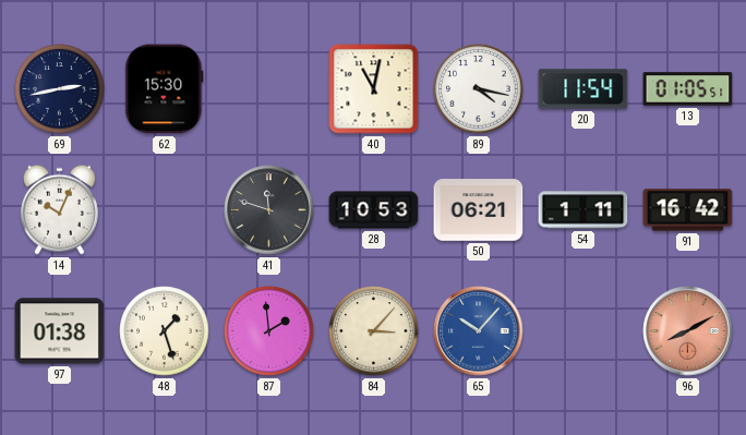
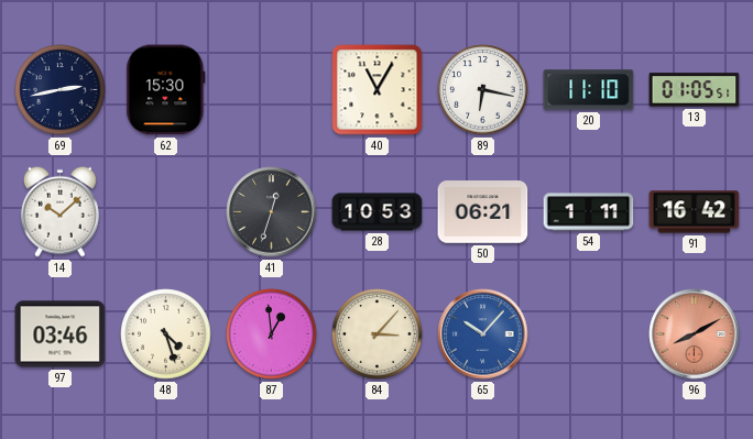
40: 11:02 -> 11:05
89: 4:17 -> 6:17
20: 11:54 -> 11:10
14: 10:04 -> 10:08
41: 11:48 -> 12:33
97: 01:38 -> 03:46
48: 1:27 -> 4:27
87: 1:59 -> 12:59
